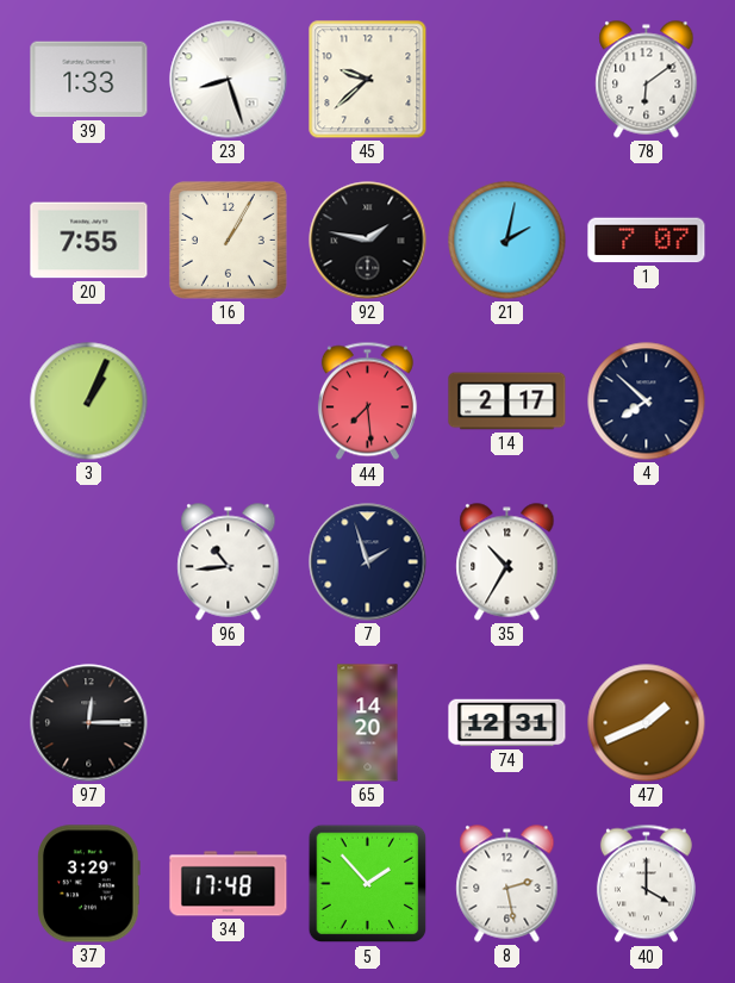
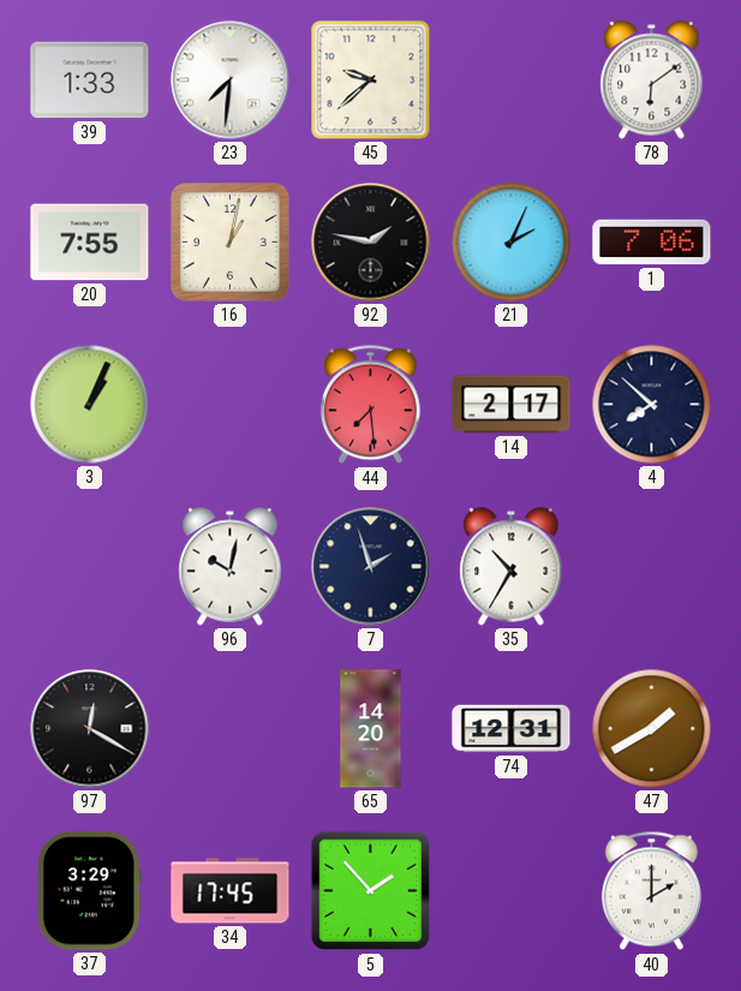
23: 8:27 -> 7:31
16: 1:05 -> 1:02
21: 2:02 -> 2:04
1: 7:07 -> 7:06
96: 10:44 -> 10:02
97: 12:15 -> 12:20
47: 1:41 -> 1:40
34: 17:48 -> 17:45
8: 2:28 -> none
40: 4:00 -> 2:00
